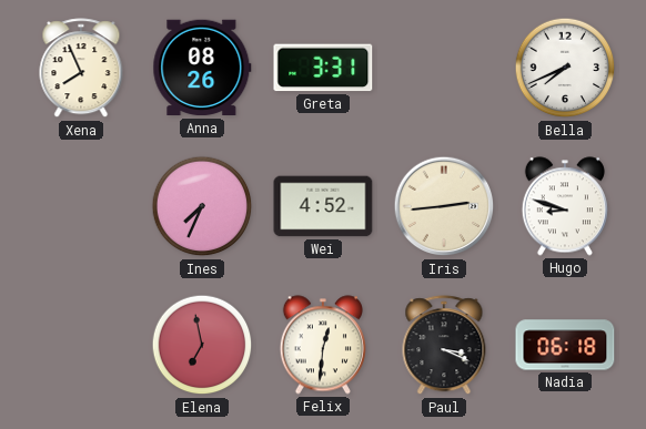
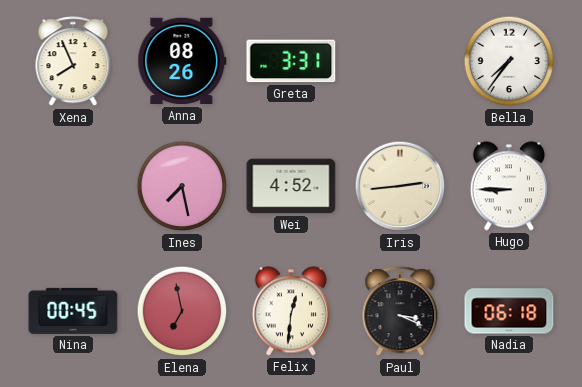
Bella: 7:41 -> 7:36
Ines: 7:34 -> 7:28
Hugo: 8:48 -> 8:45
Nina: none -> 00:45
